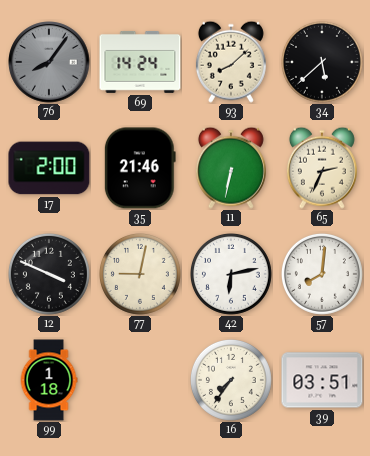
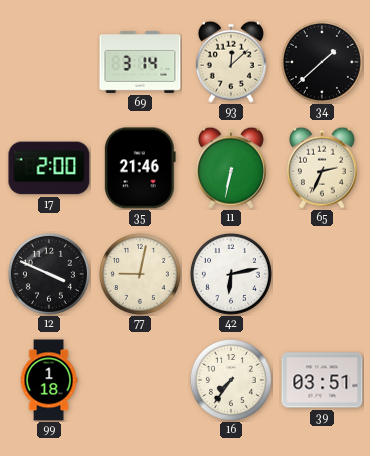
76: 8:06 -> none
69: 14:24 -> 3:14
93: 8:08 -> 12:08
34: 5:38 -> 1:38
57: 8:01 -> none
